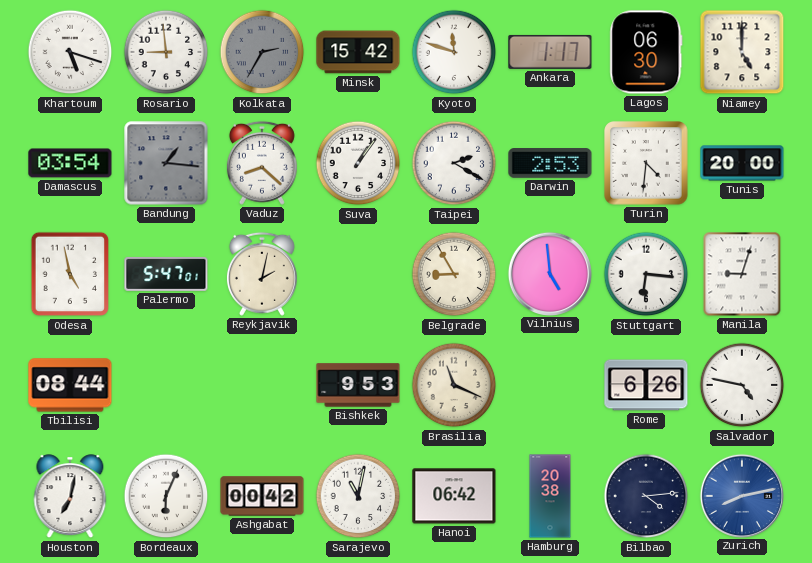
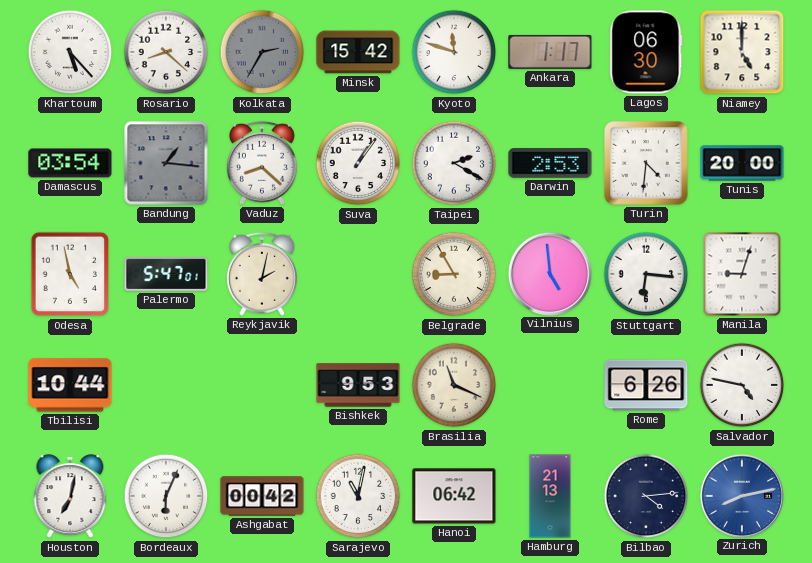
Khartoum: 5:18 -> 5:23
Rosario: 8:59 -> 8:22
Tbilisi: 08:44 -> 10:44
Hamburg: 20:38 -> 21:13
